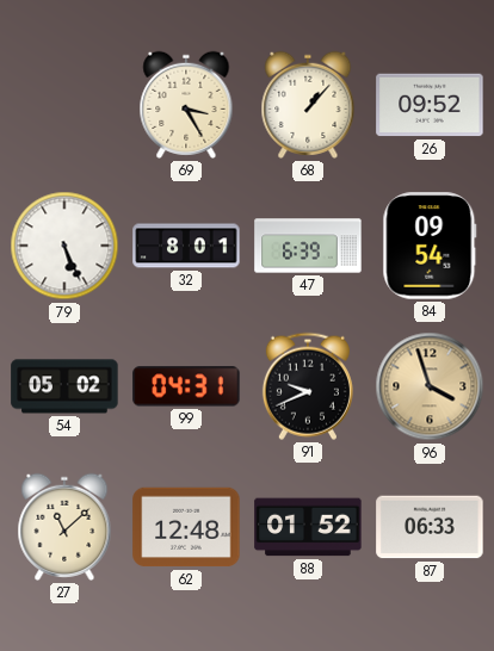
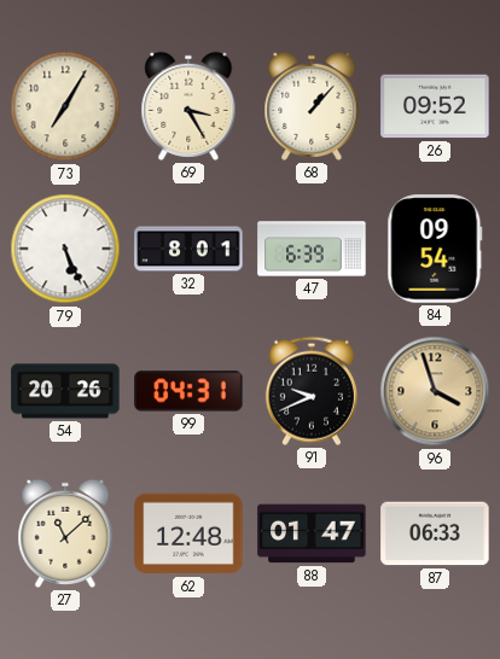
73: none -> 7:05
54: 05:02 -> 20:26
88: 01:52 -> 01:47
